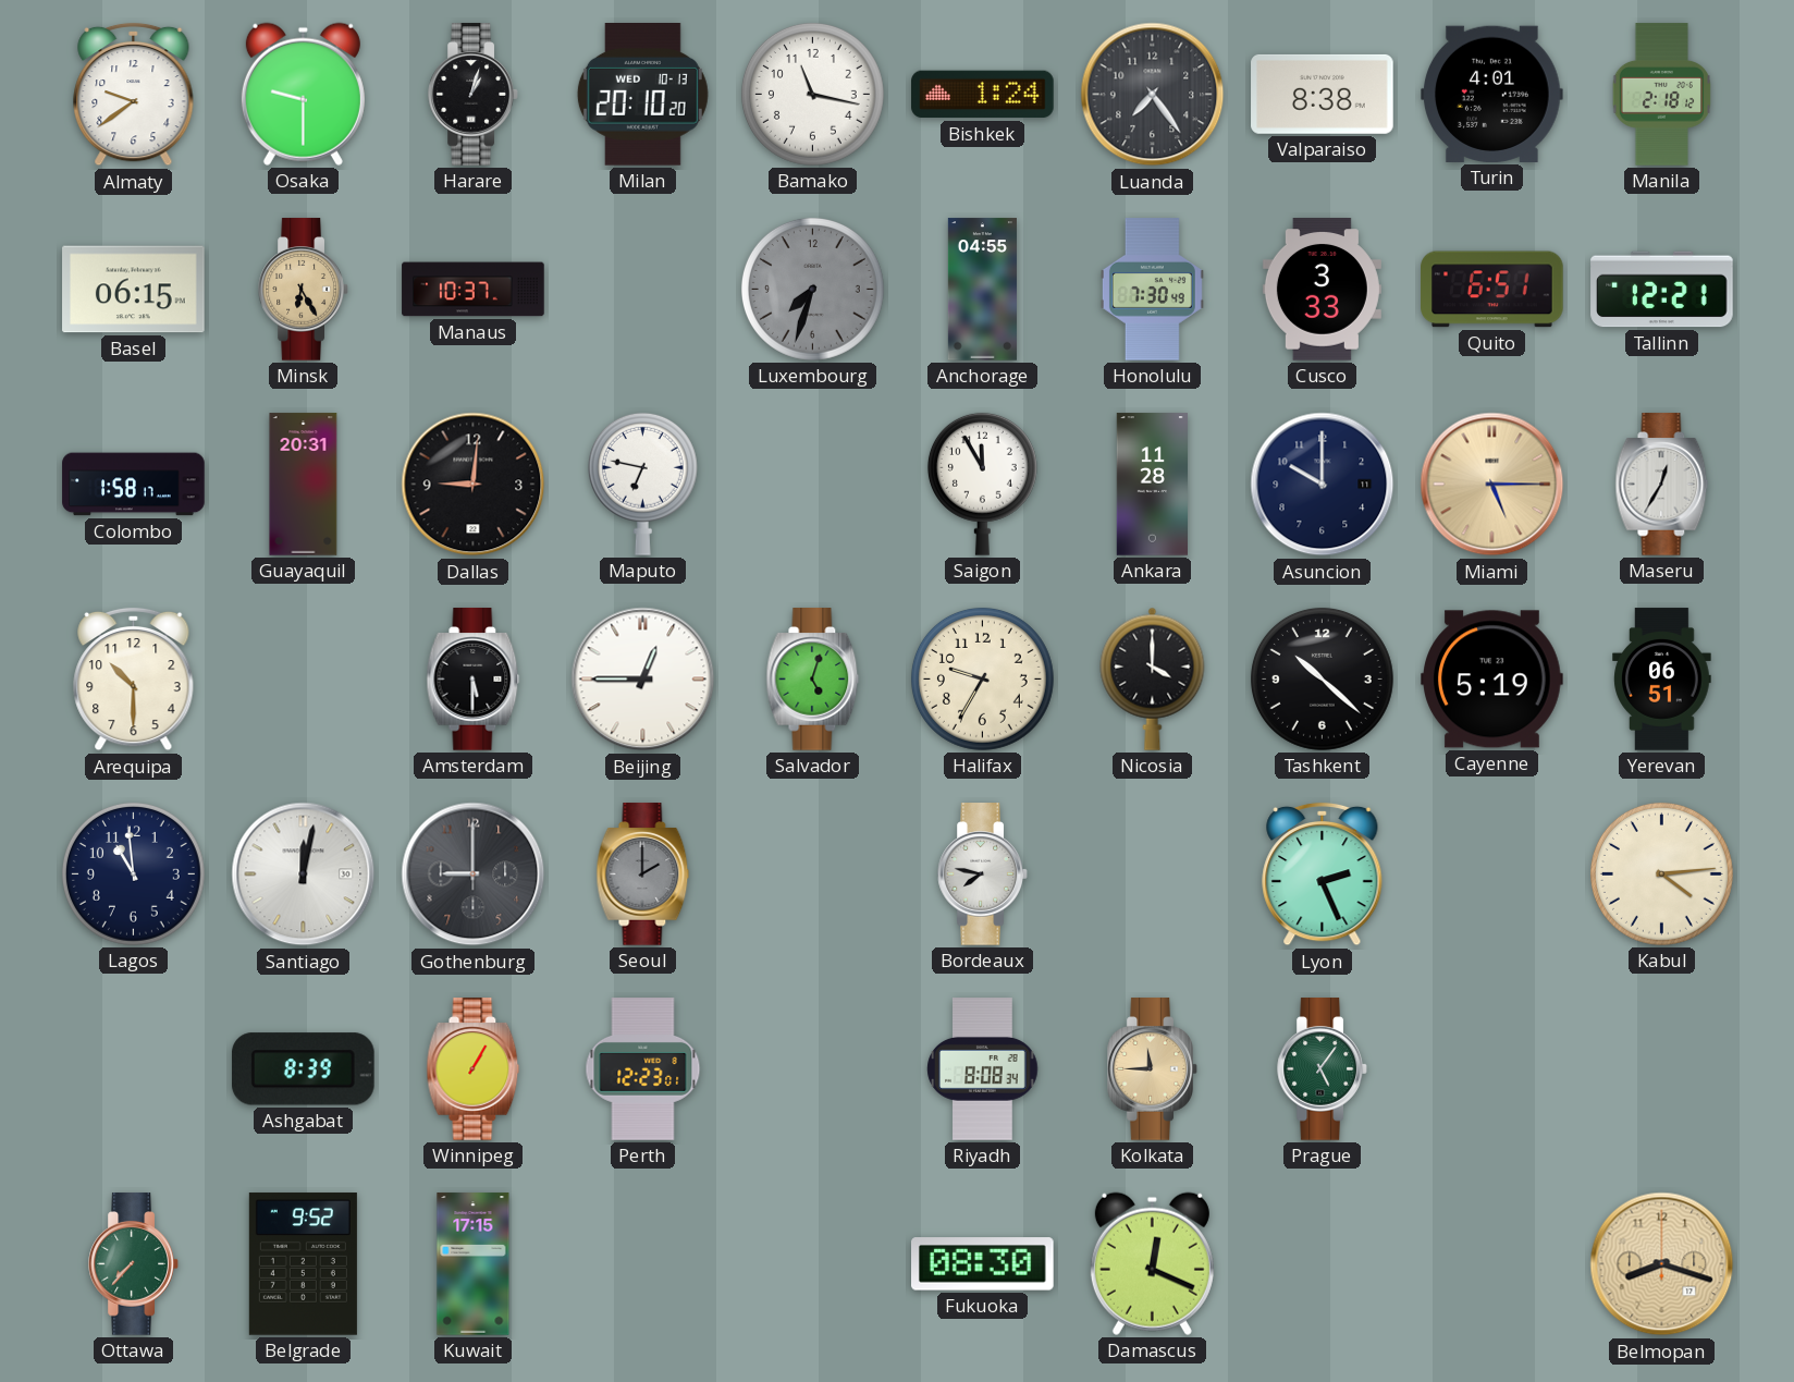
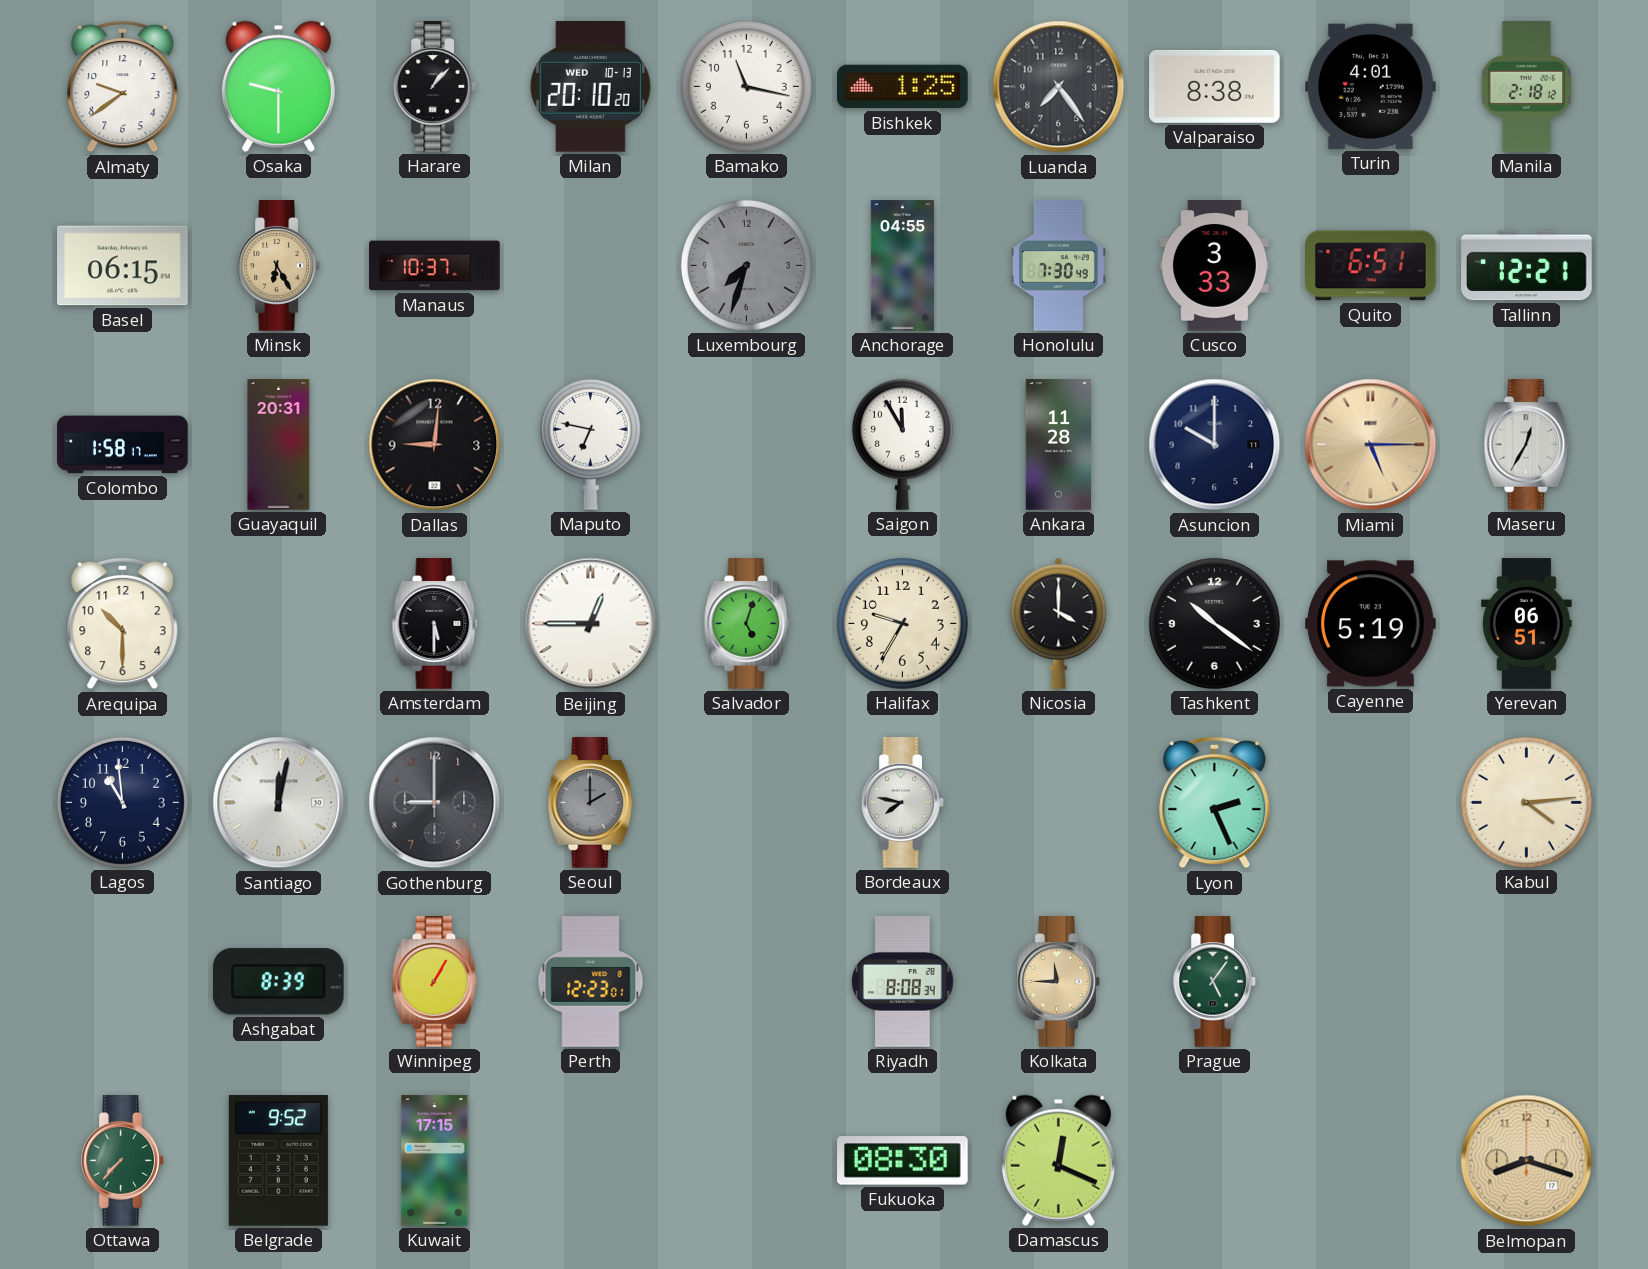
Harare: 1:03 -> 1:07
Bishkek: 1:24 -> 1:25
Tashkent: 10:22 -> 10:21
